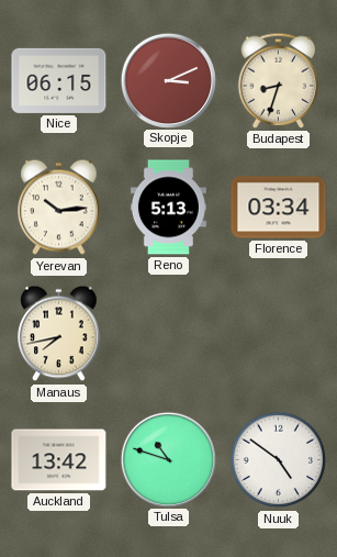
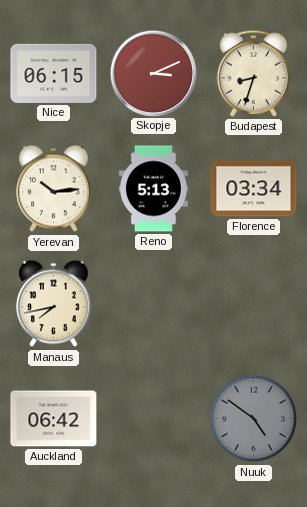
Auckland: 13:42 -> 06:42
Tulsa: 10:48 -> none
Nuuk dial: white -> grey
